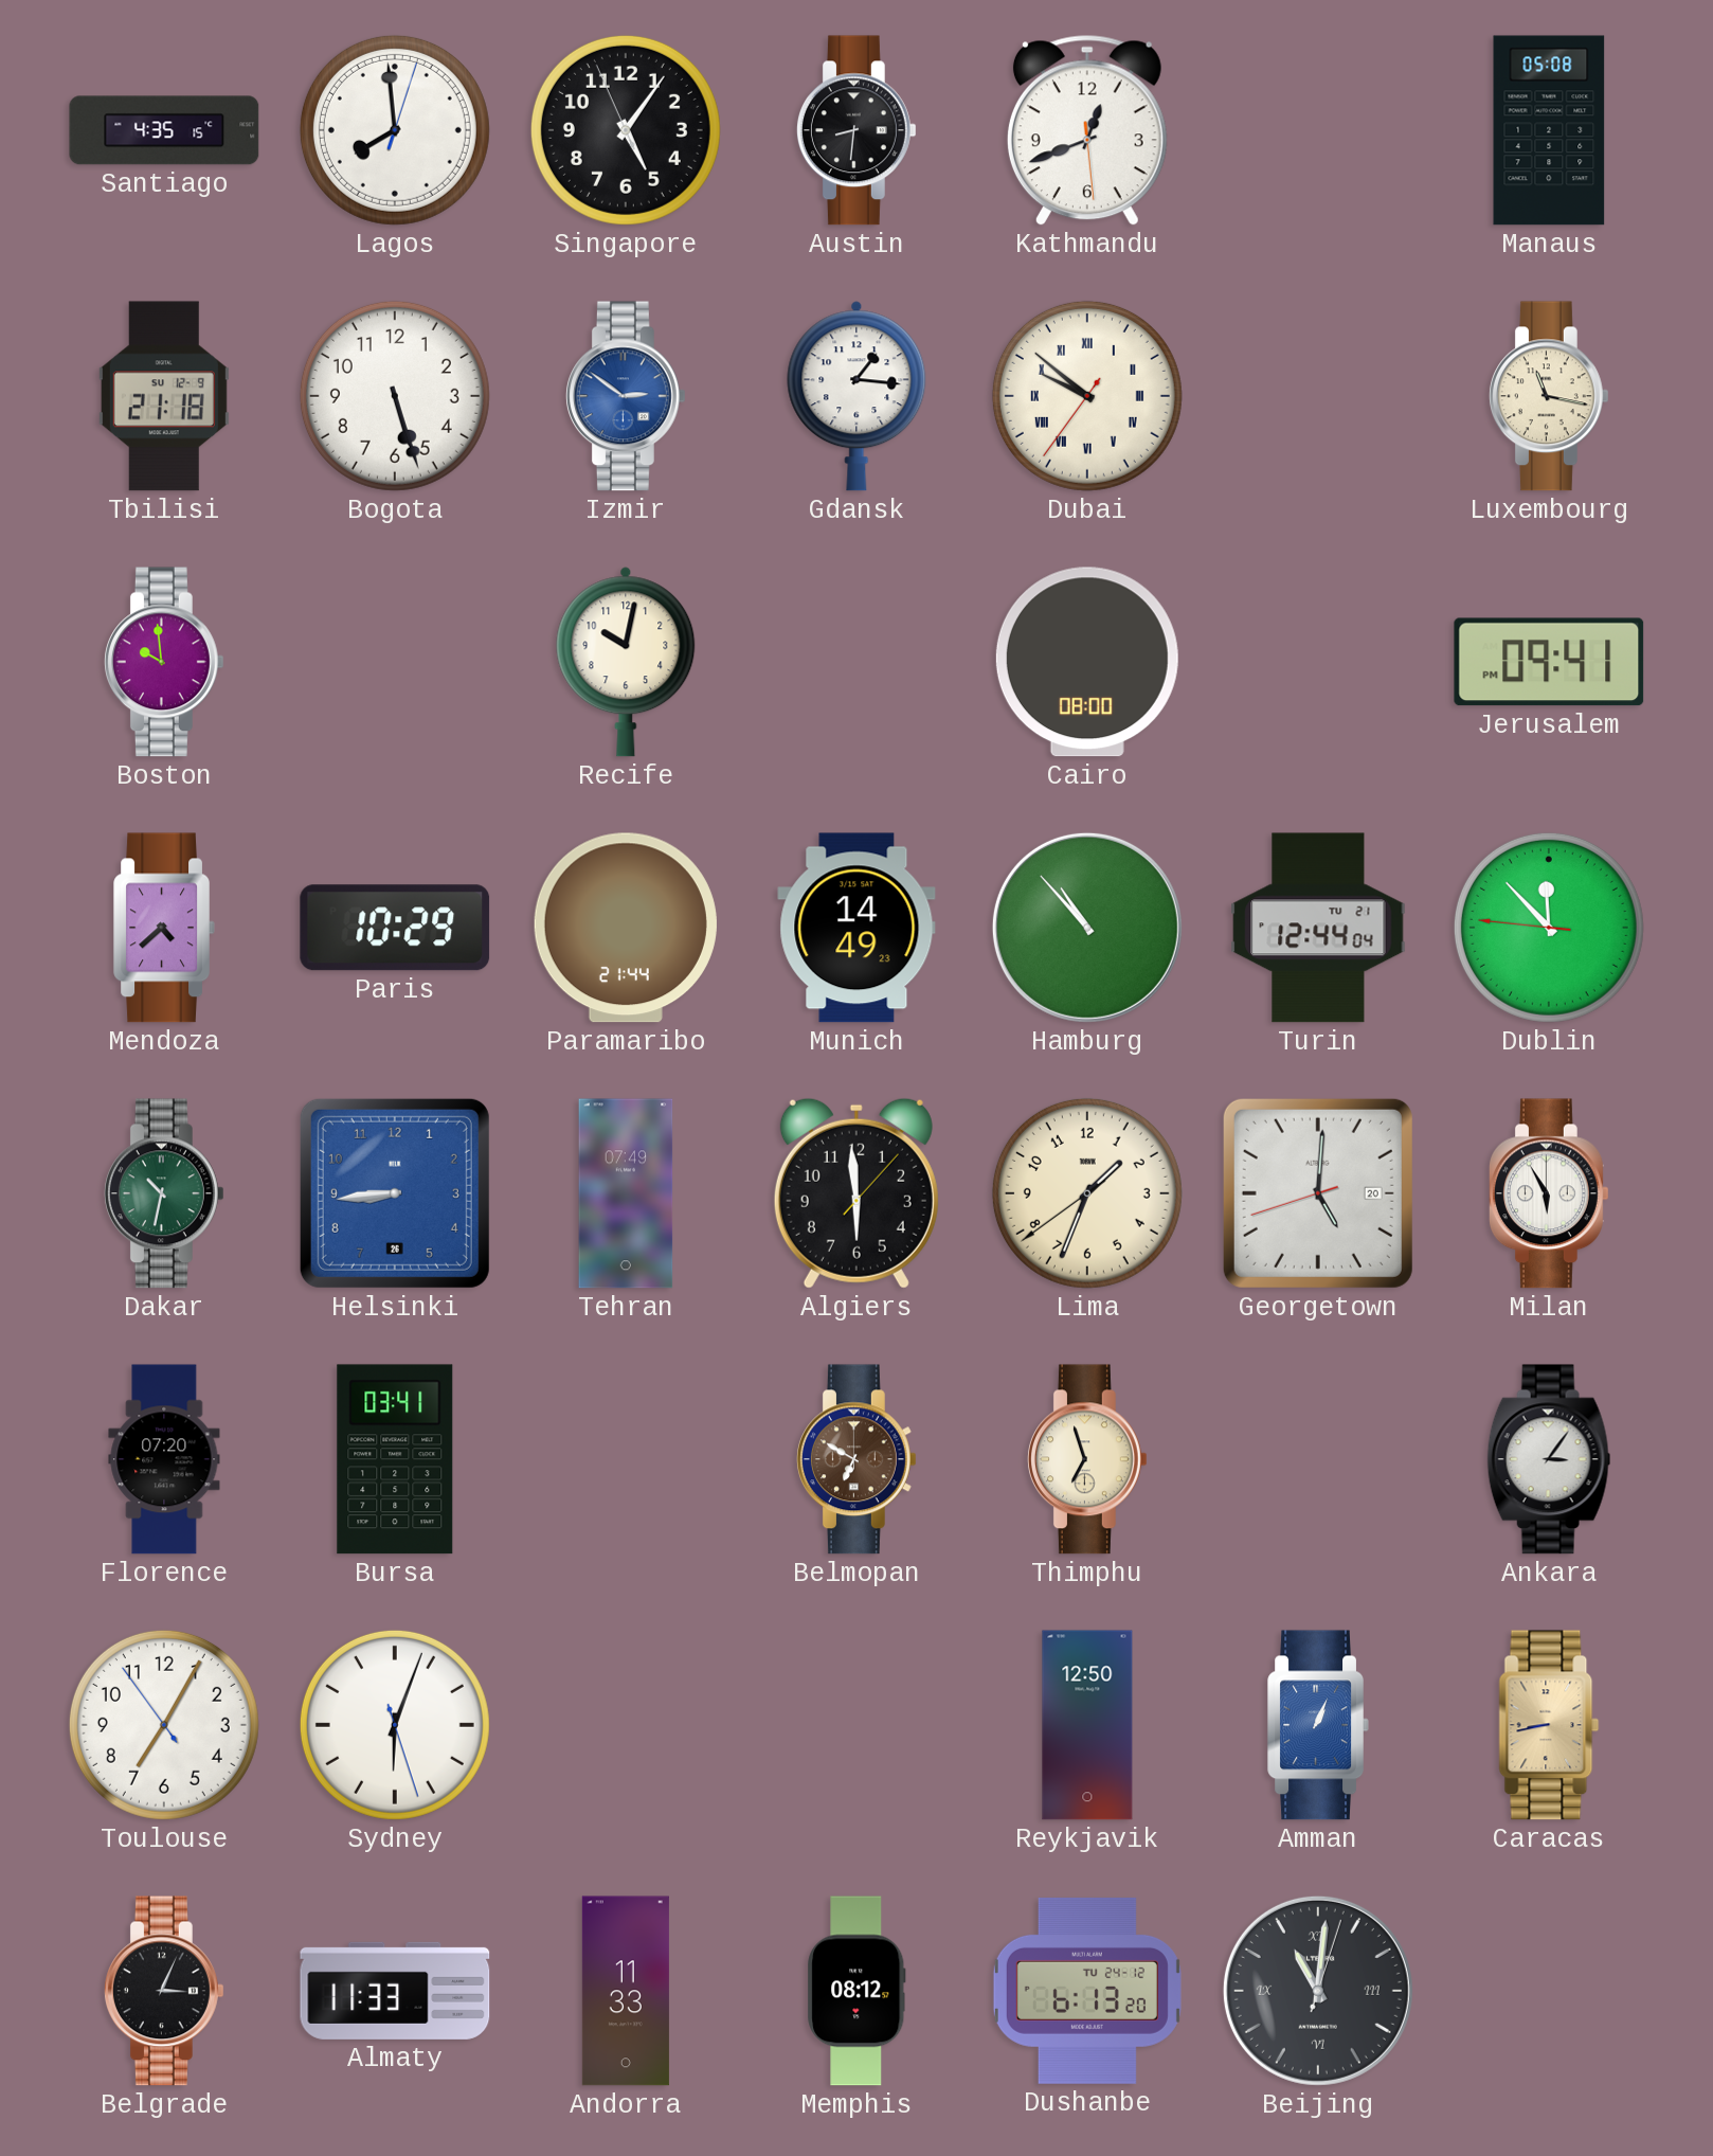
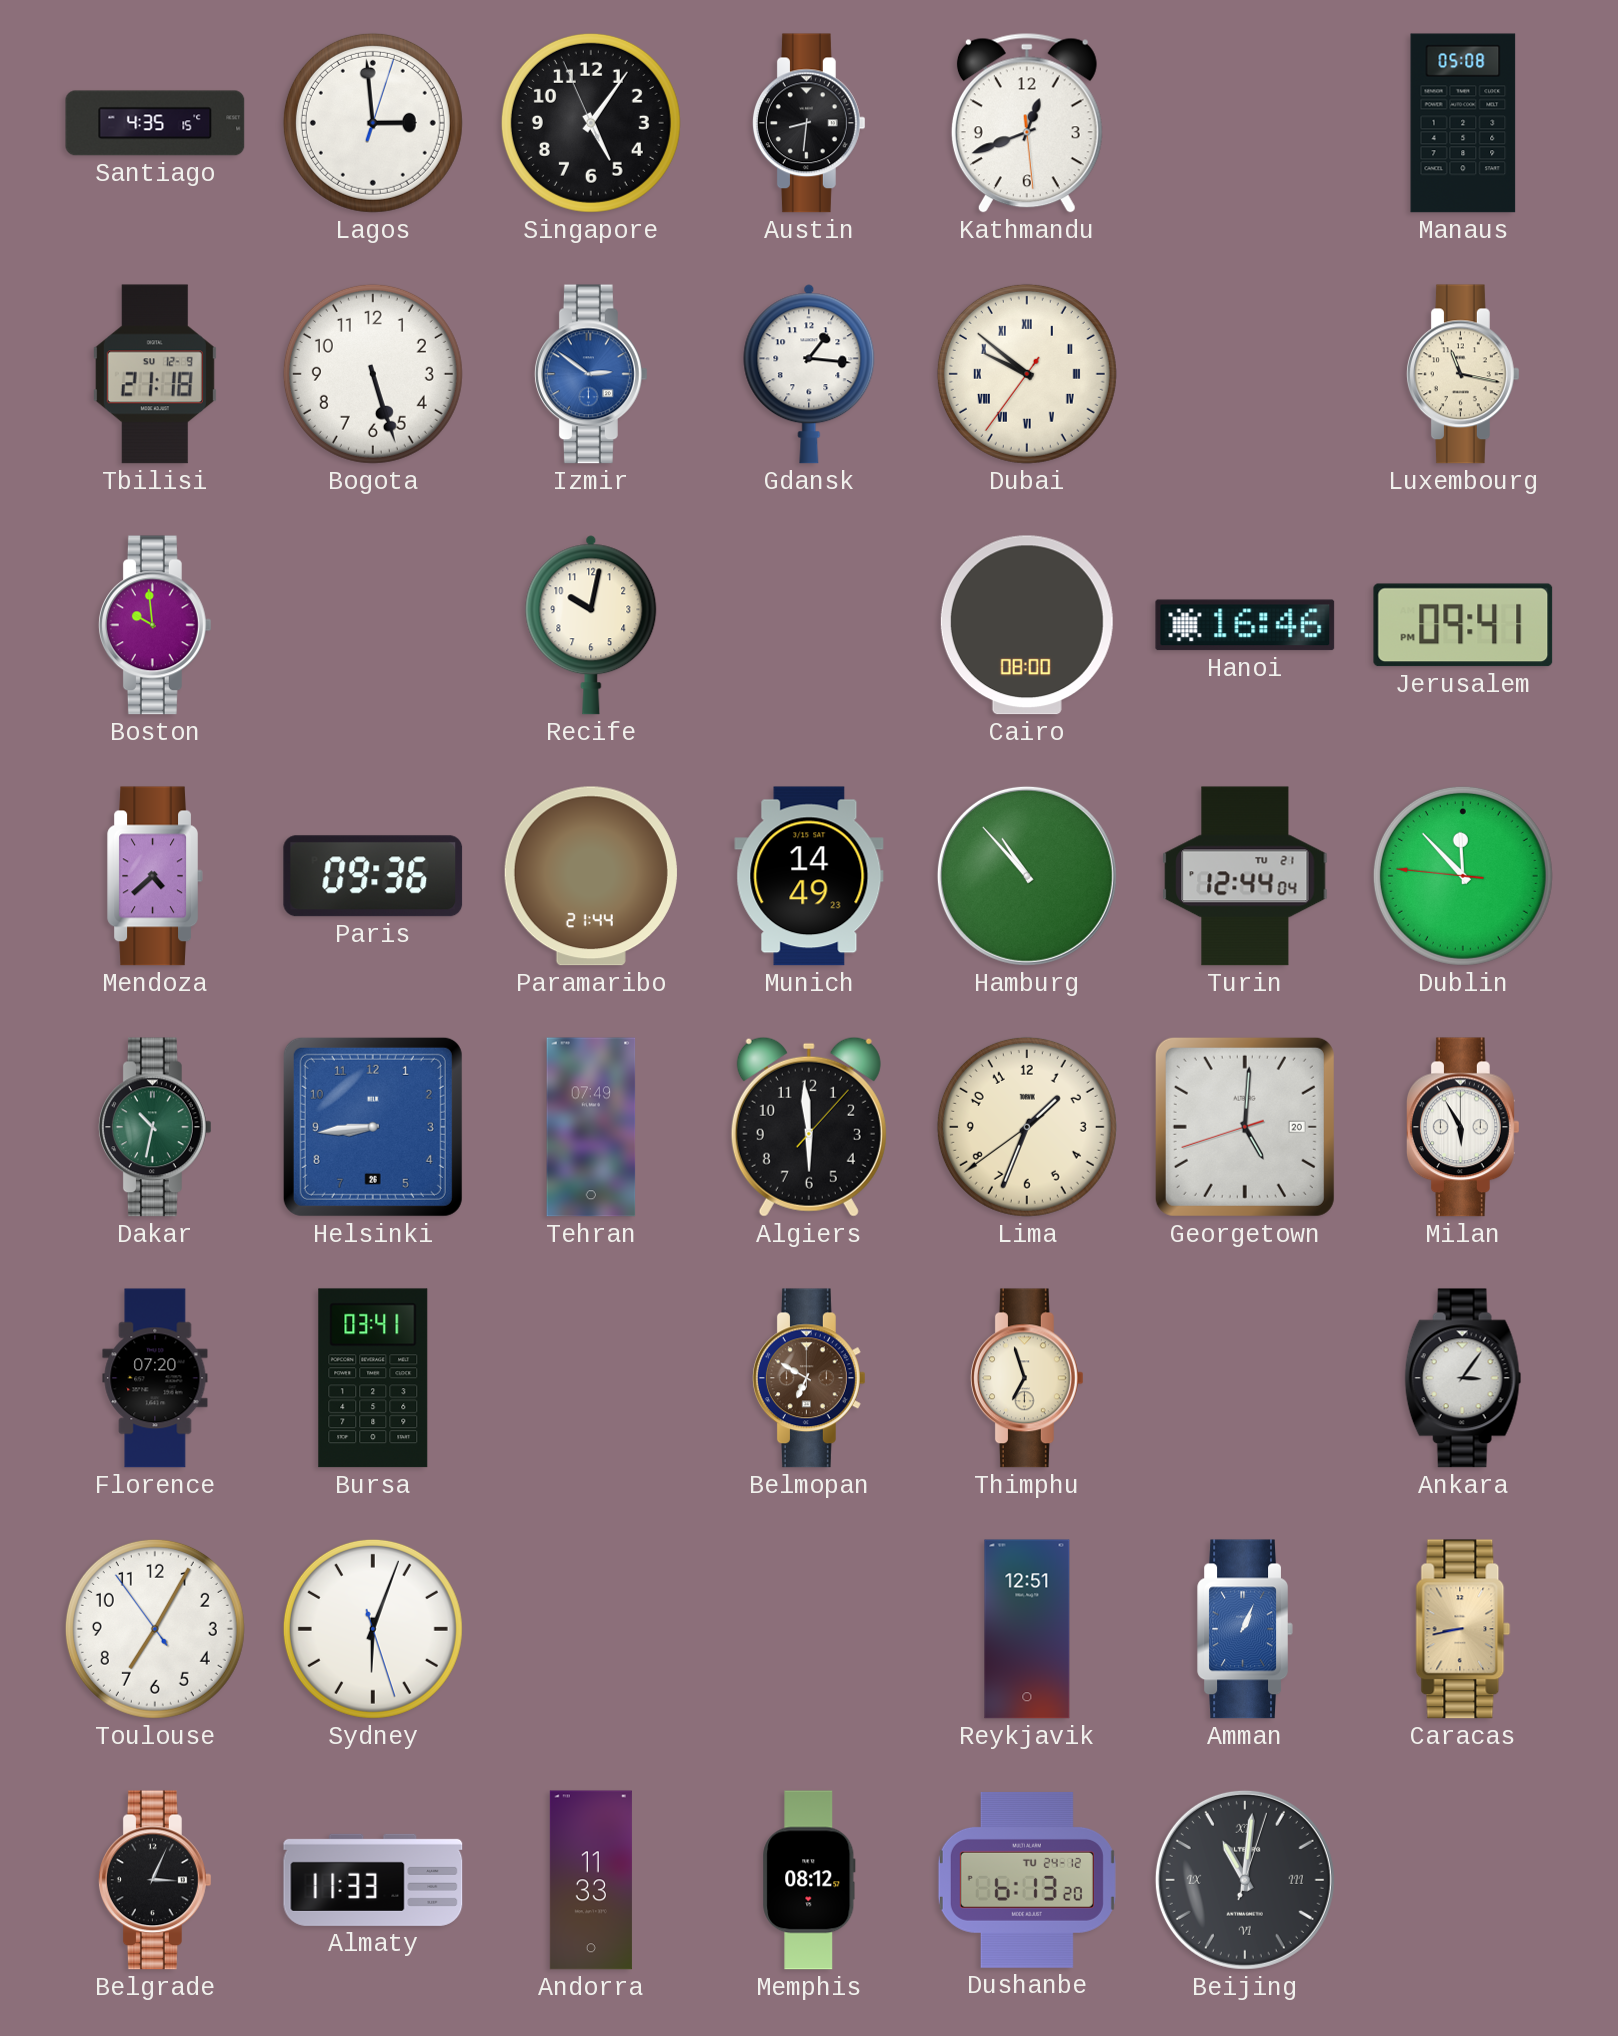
Lagos: 7:59 -> 2:59
Hanoi: none -> 16:46
Paris: 10:29 -> 09:36
Reykjavik: 12:50 -> 12:51
